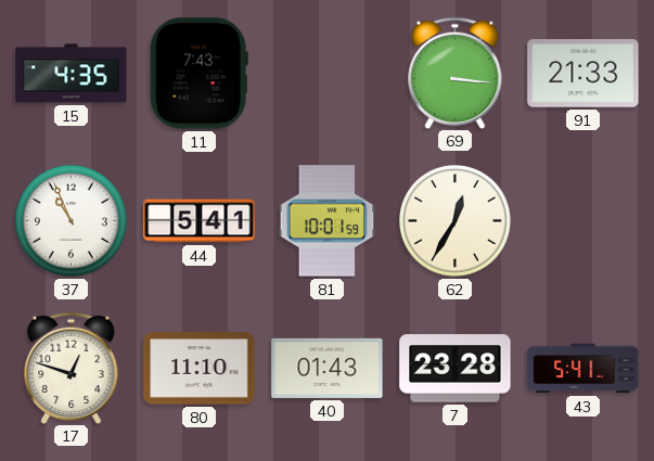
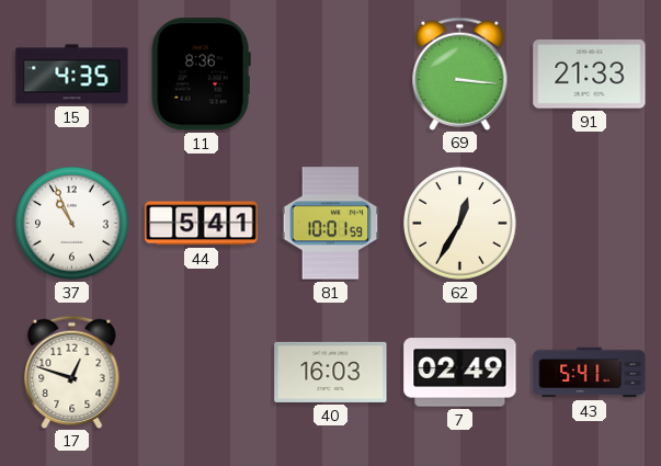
11: 7:43 -> 8:36
80: 11:10 -> none
40: 01:43 -> 16:03
7: 23:28 -> 02:49
